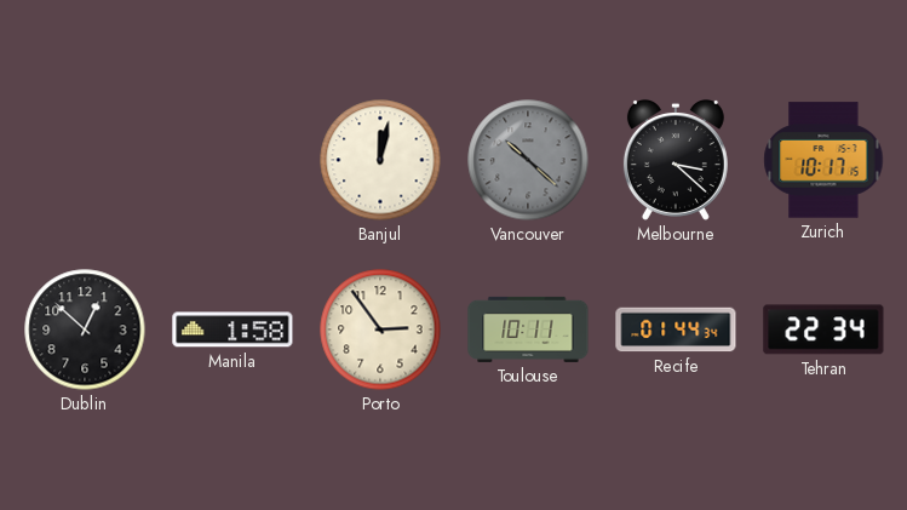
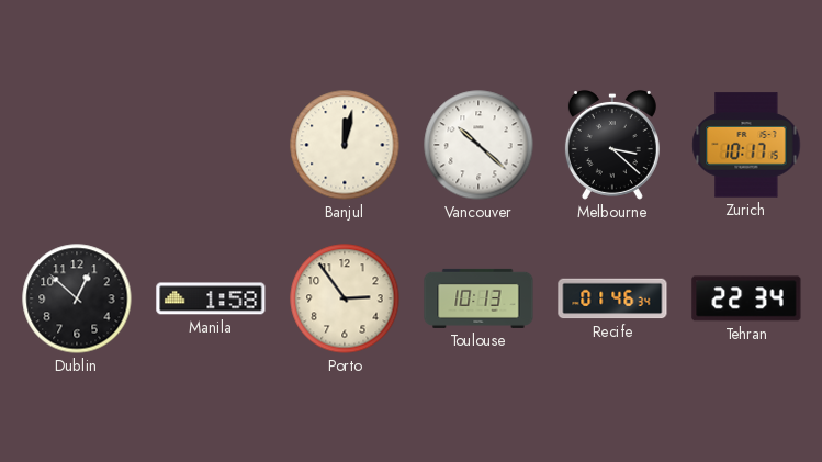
Vancouver dial: grey -> white
Toulouse: 10:11 -> 10:13
Recife: 01:44 -> 01:46
